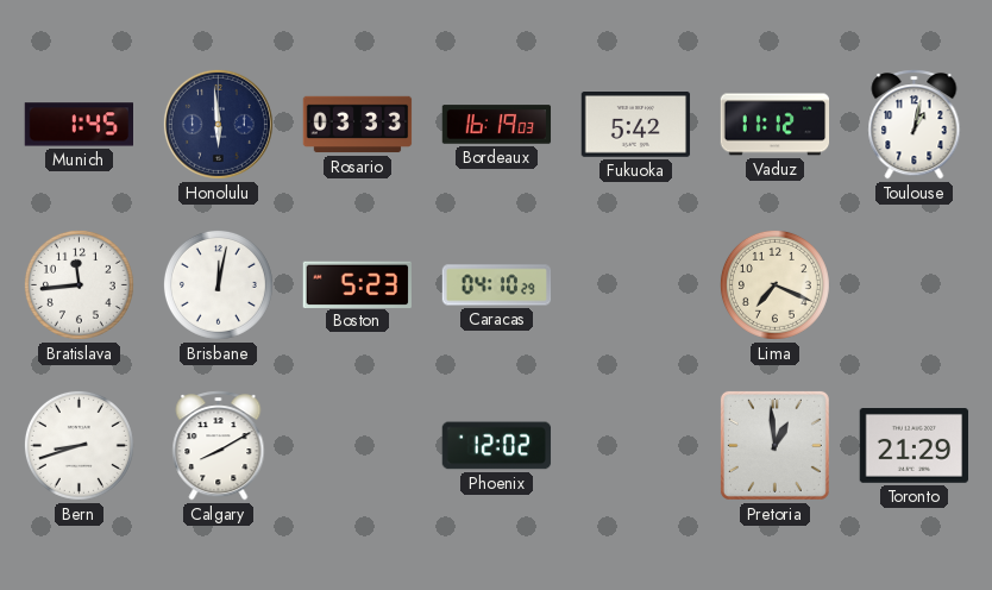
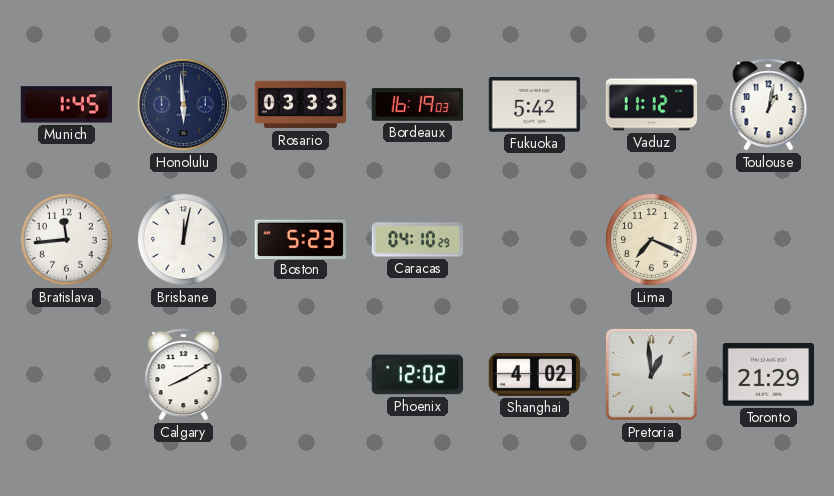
Bern: 8:42 -> none
Shanghai: none -> 4:02
